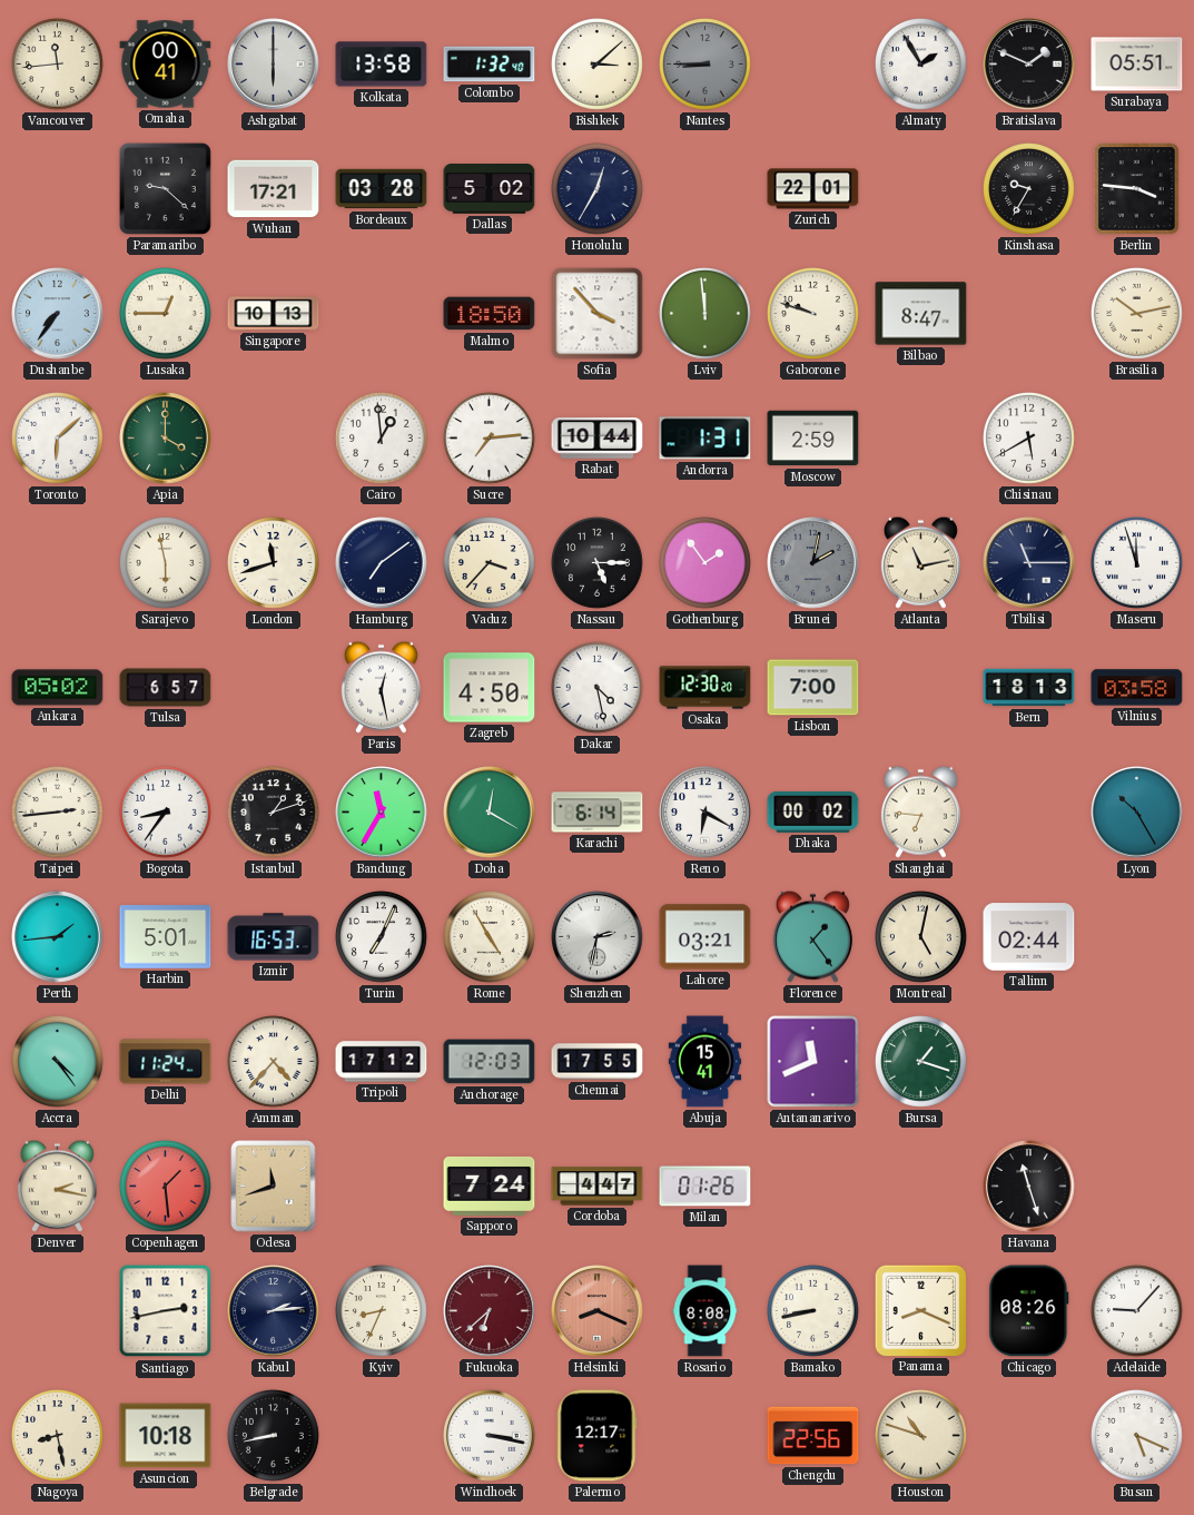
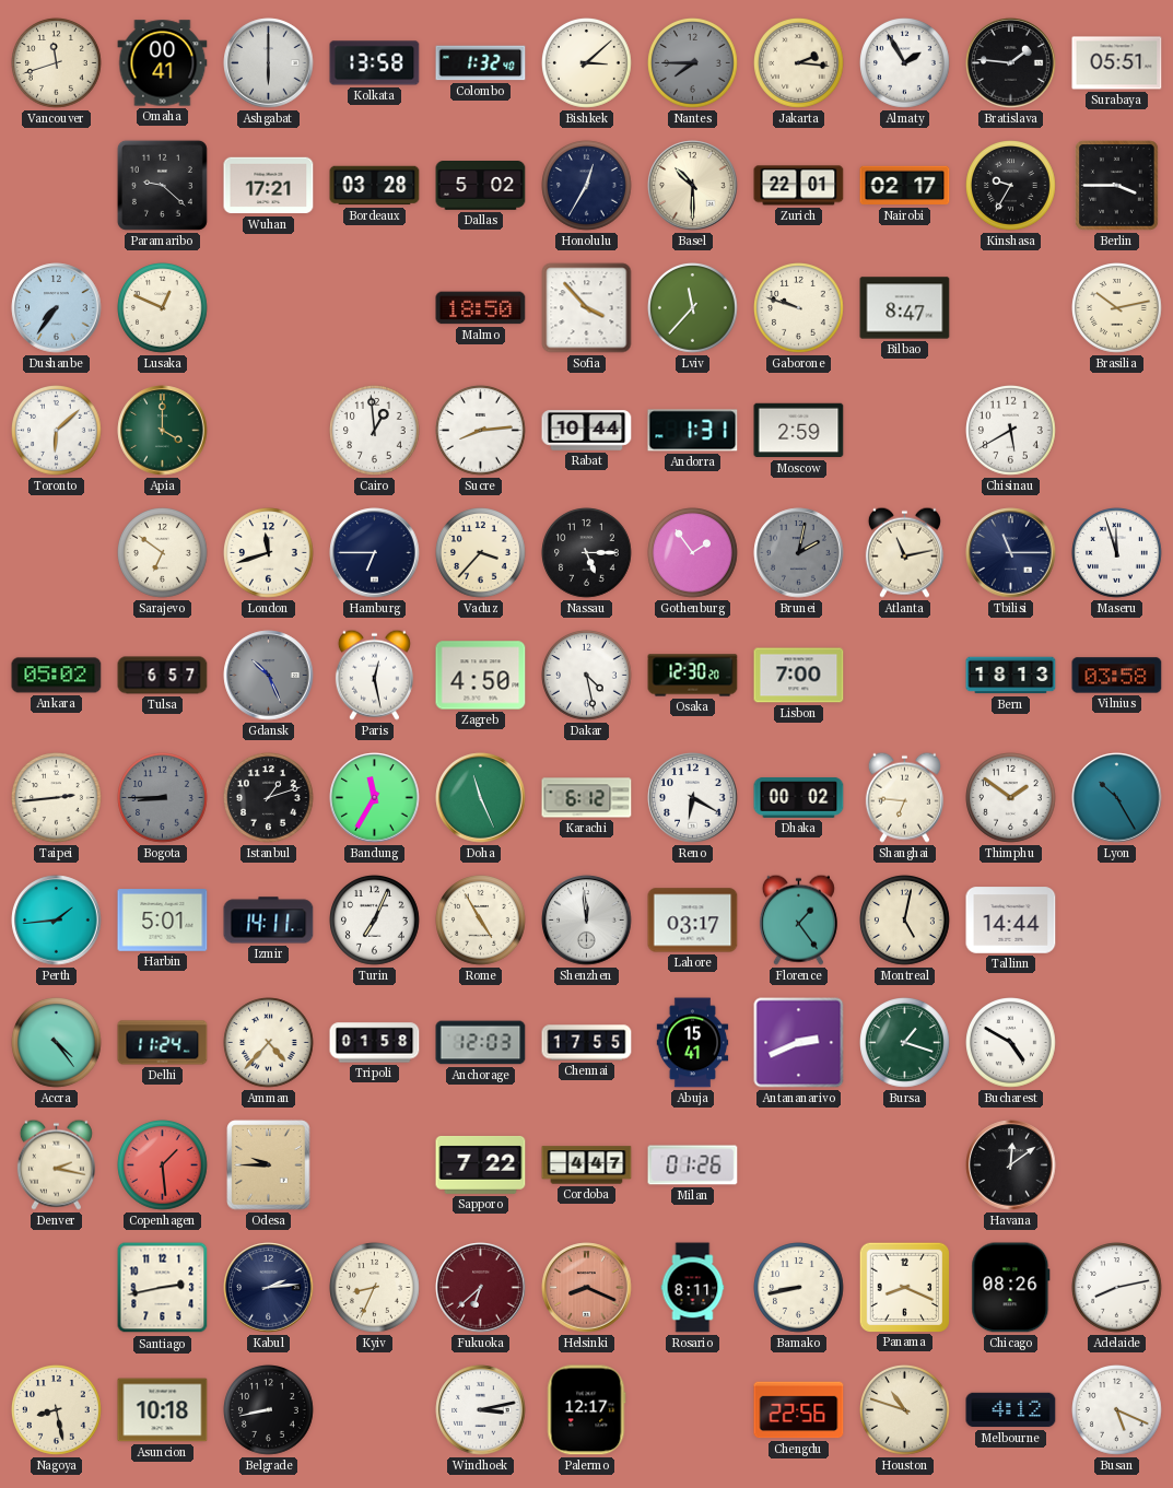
Vancouver: 11:44 -> 11:42
Nantes: 8:45 -> 7:45
Jakarta: none -> 2:16
Bratislava: 1:49 -> 1:46
Basel: none -> 10:30
Nairobi: none -> 02:17
Berlin: 3:46 -> 3:45
Lusaka: 12:45 -> 12:49
Singapore: 10:13 -> none
Lviv: 11:59 -> 11:37
Sucre: 7:14 -> 8:14
Sarajevo: 5:58 -> 6:51
Hamburg: 7:09 -> 6:45
Gdansk: none -> 10:26
Bogota: 8:36 -> 8:45
Bogota dial: white -> grey
Doha: 12:20 -> 11:26
Karachi: 6:14 -> 6:12
Thimphu: none -> 1:51
Izmir: 16:53 -> 14:11
Shenzhen: 2:32 -> 11:59
Lahore: 03:21 -> 03:17
Tallinn: 02:44 -> 14:44
Tripoli: 17:12 -> 01:58
Antananarivo: 11:41 -> 2:41
Bucharest: none -> 4:50
Odesa: 11:42 -> 9:45
Sapporo: 7:24 -> 7:22
Havana: 11:27 -> 12:09
Rosario: 8:08 -> 8:11
Adelaide: 9:07 -> 8:13
Windhoek: 3:17 -> 3:13
Melbourne: none -> 4:12
